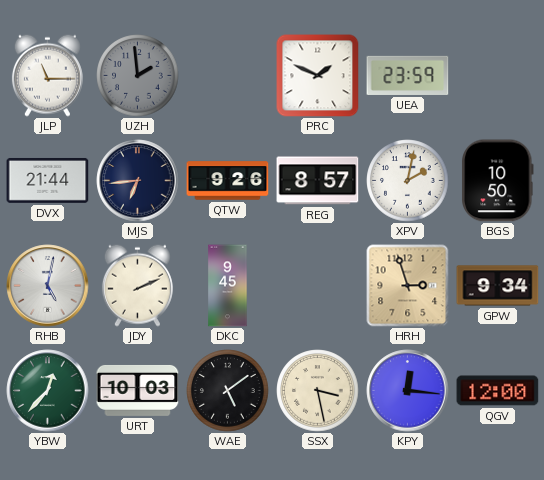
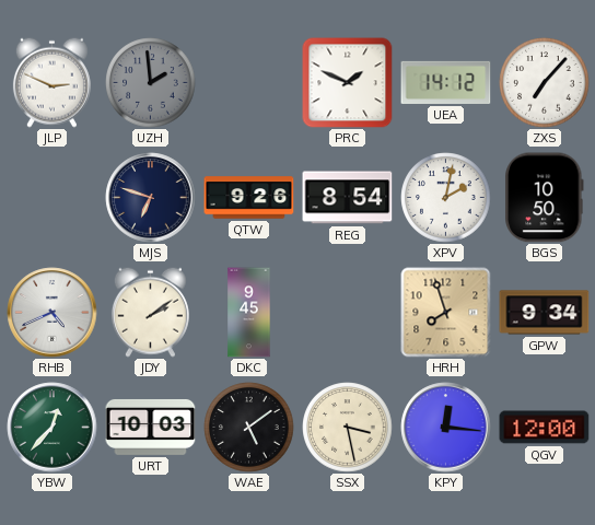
JLP: 11:15 -> 2:49
UEA: 23:59 -> 14:12
ZXS: none -> 7:07
DVX: 21:44 -> none
MJS: 6:44 -> 6:48
REG: 8:57 -> 8:54
RHB: 5:02 -> 4:41
JDY: 2:11 -> 2:09
HRH: 2:57 -> 7:57
